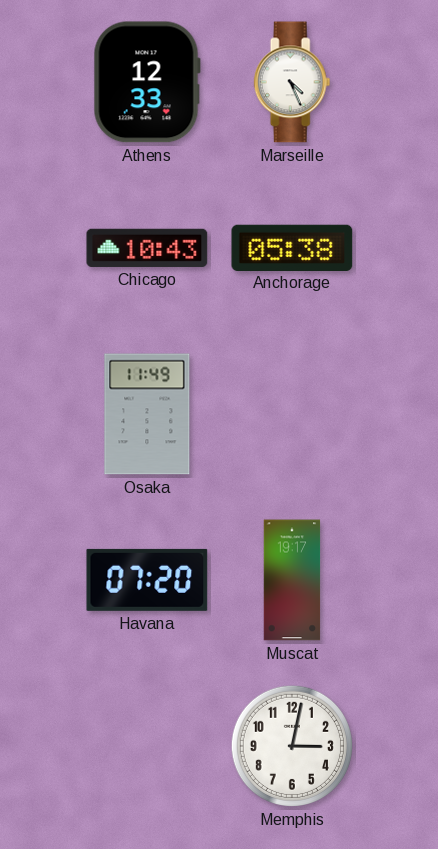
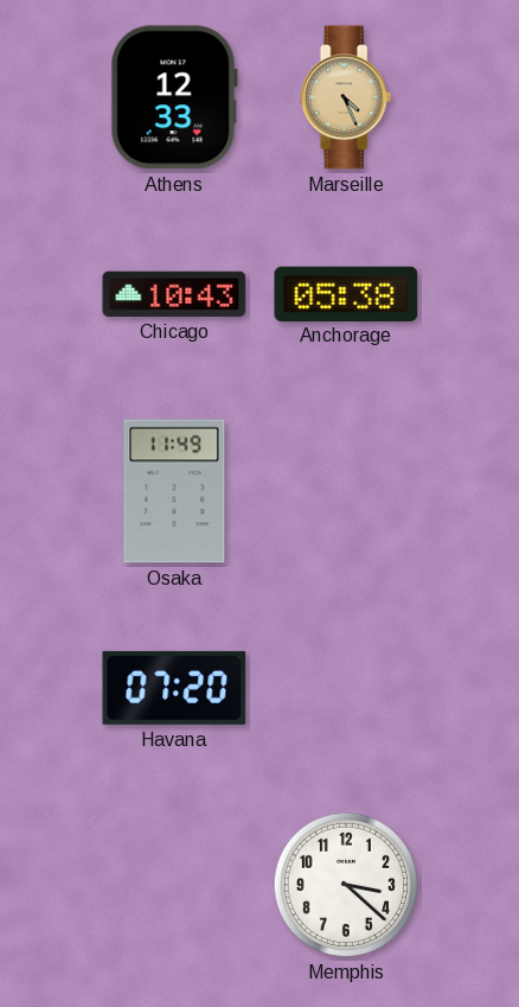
Marseille dial: white -> champagne
Muscat: 19:17 -> none
Memphis: 3:02 -> 3:22
